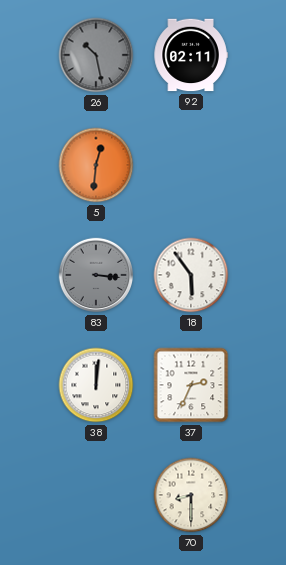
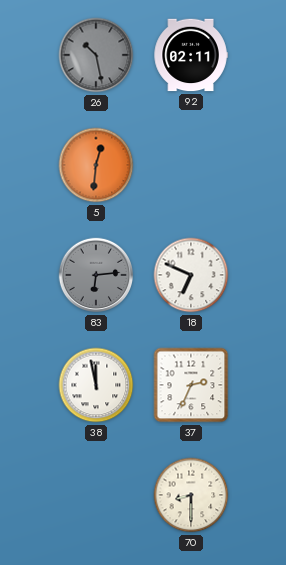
83: 3:16 -> 6:14
18: 5:54 -> 6:49
38: 12:01 -> 11:58
